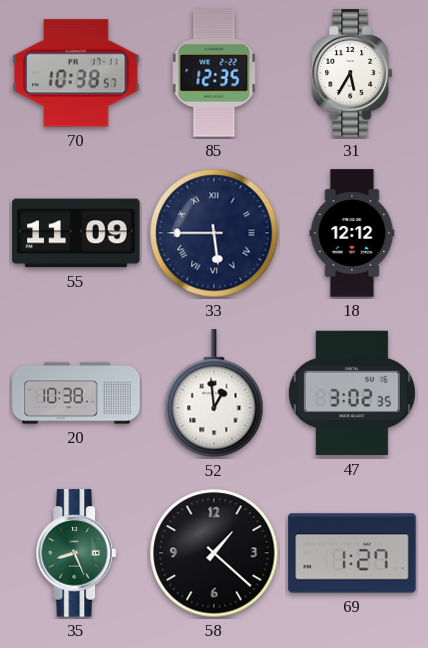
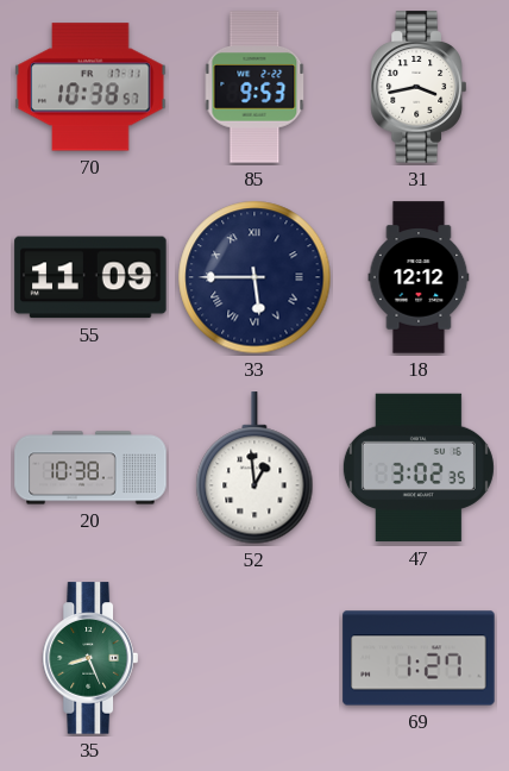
85: 12:35 -> 9:53
31: 5:35 -> 3:43
58: 1:22 -> none
